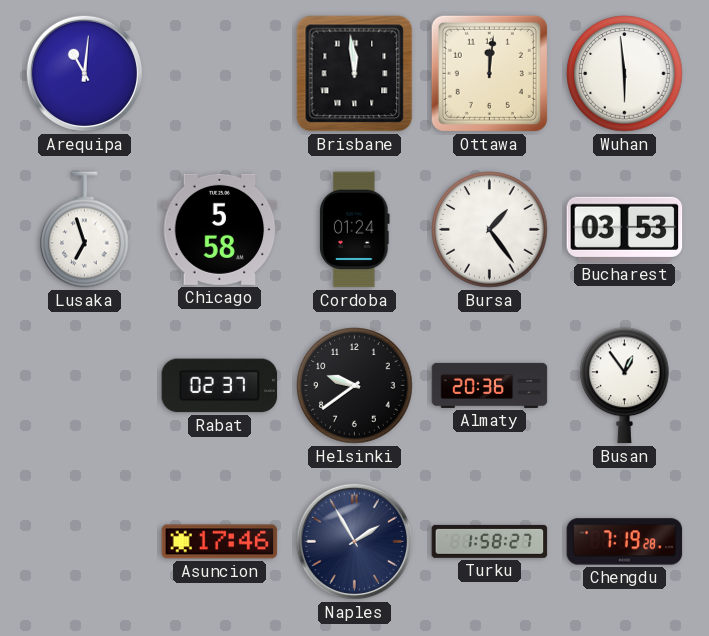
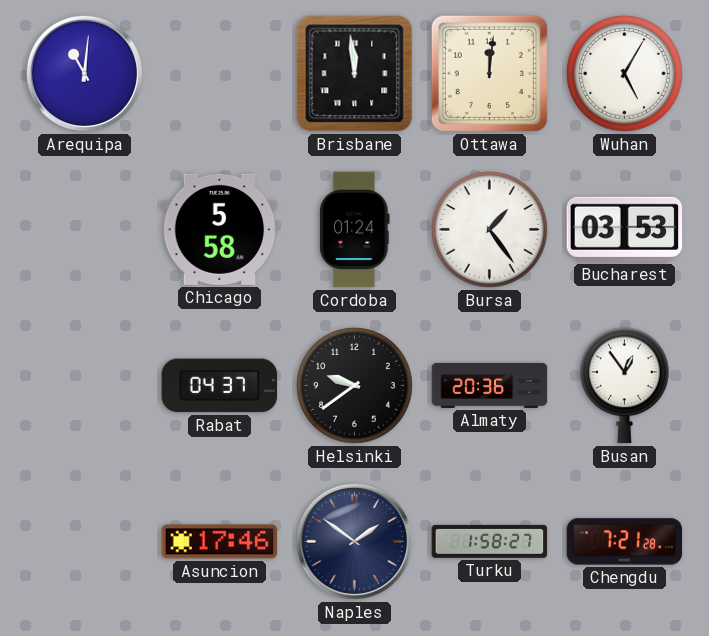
Wuhan: 5:59 -> 5:05
Lusaka: 6:57 -> none
Rabat: 02:37 -> 04:37
Naples: 1:55 -> 1:51
Chengdu: 7:19 -> 7:21
